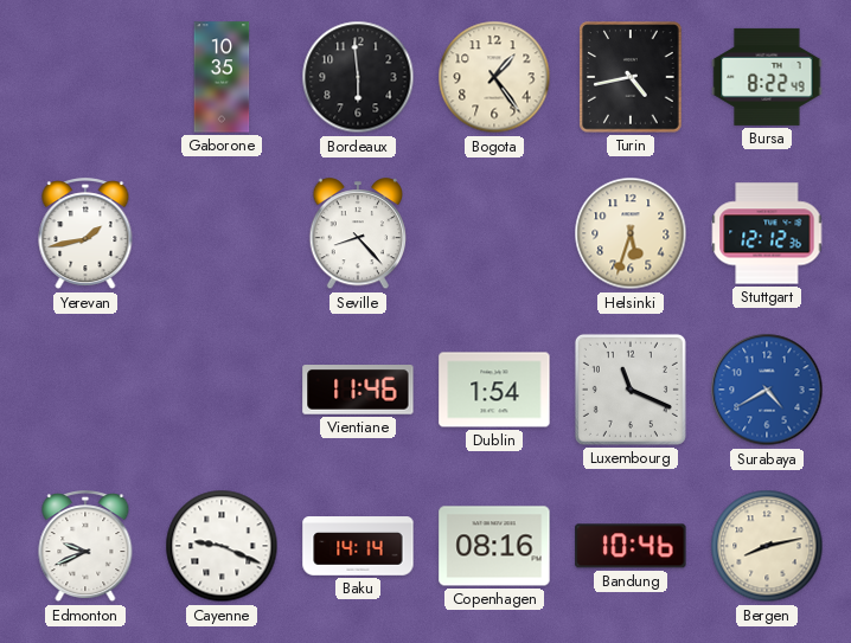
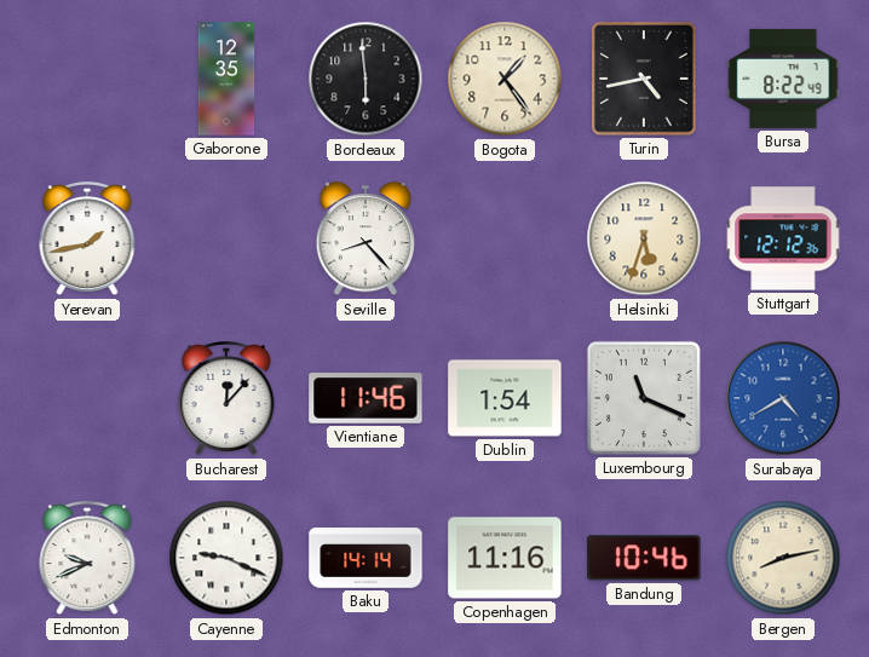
Gaborone: 10:35 -> 12:35
Bucharest: none -> 12:07
Copenhagen: 08:16 -> 11:16
